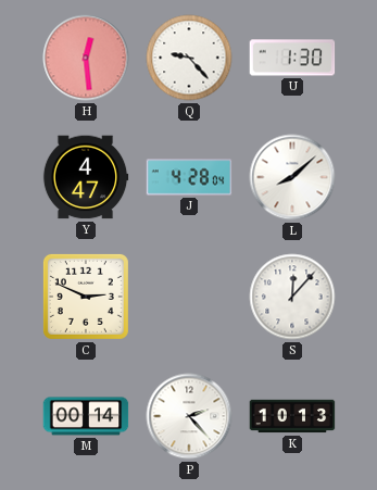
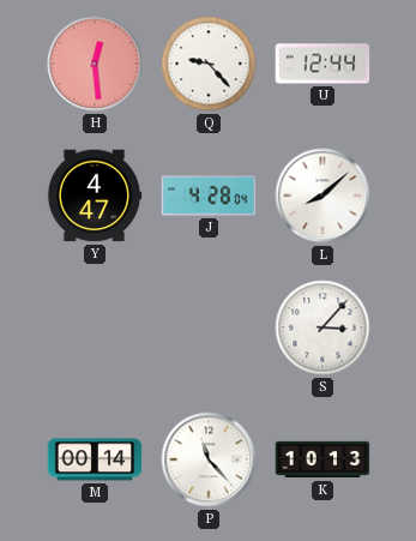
U: 1:30 -> 12:44
C: 2:49 -> none
S: 12:07 -> 3:07
P: 2:23 -> 11:23
